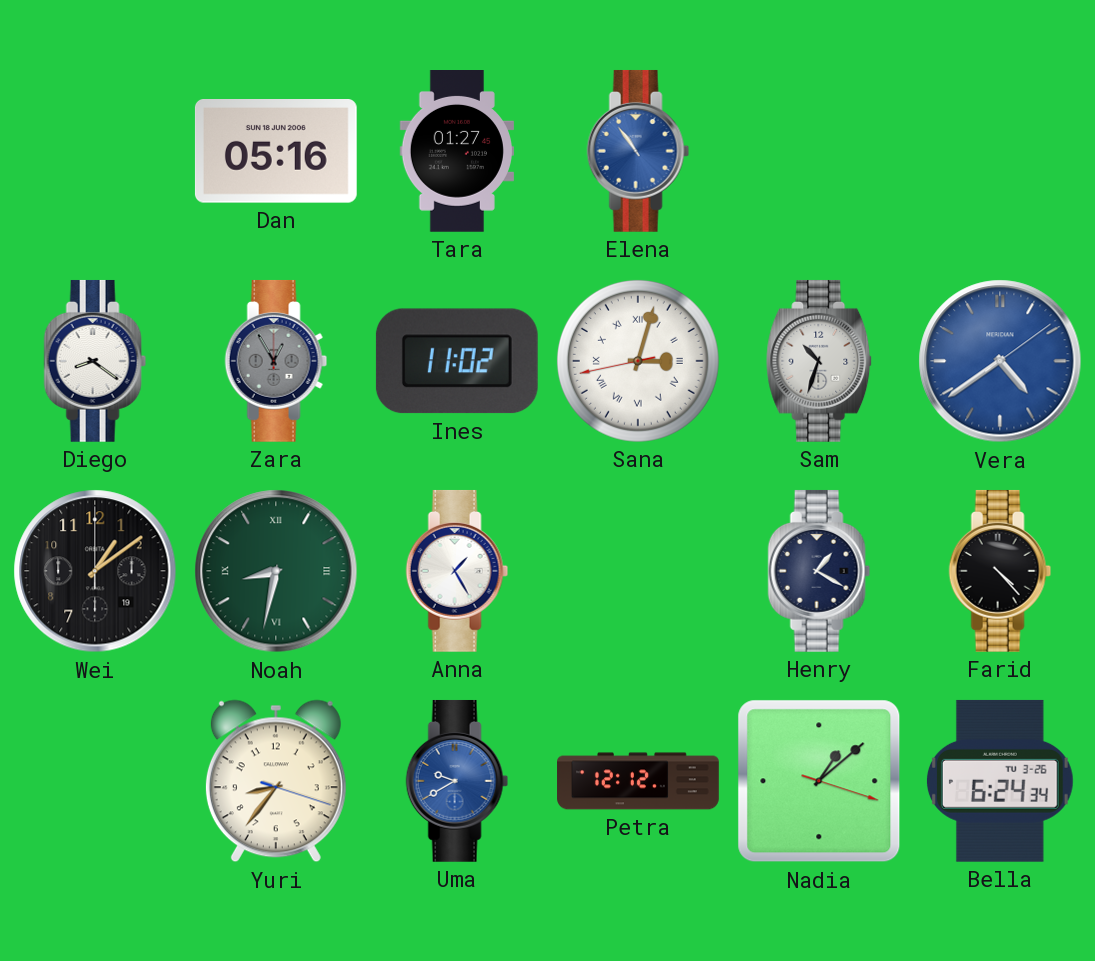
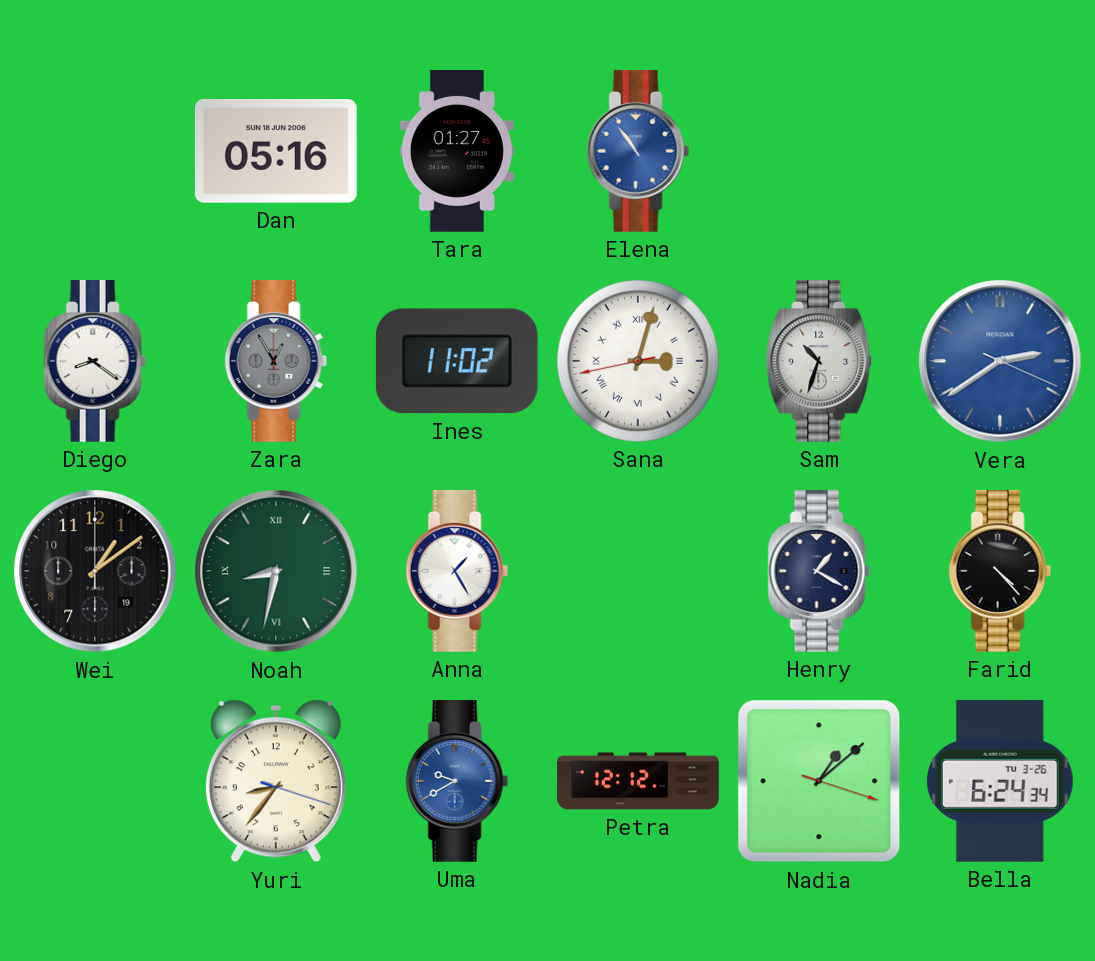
Vera: 4:39 -> 2:39
